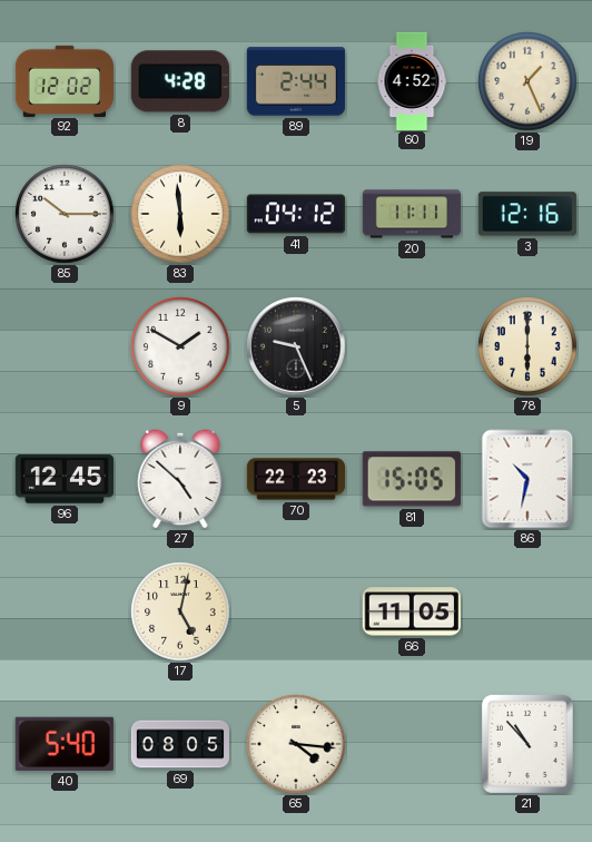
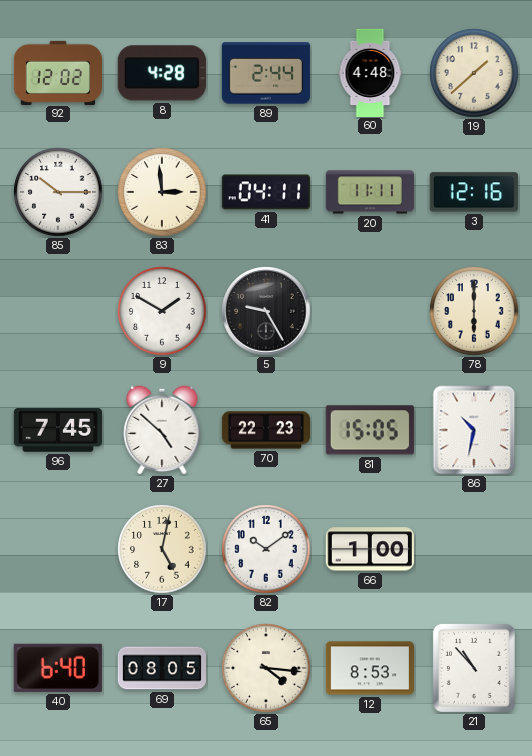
60: 4:52 -> 4:48
19: 1:26 -> 1:38
83: 5:59 -> 2:59
41: 04:12 -> 04:11
5: 9:26 -> 9:25
96: 12:45 -> 7:45
82: none -> 10:09
66: 11:05 -> 1:00
40: 5:40 -> 6:40
12: none -> 8:53
